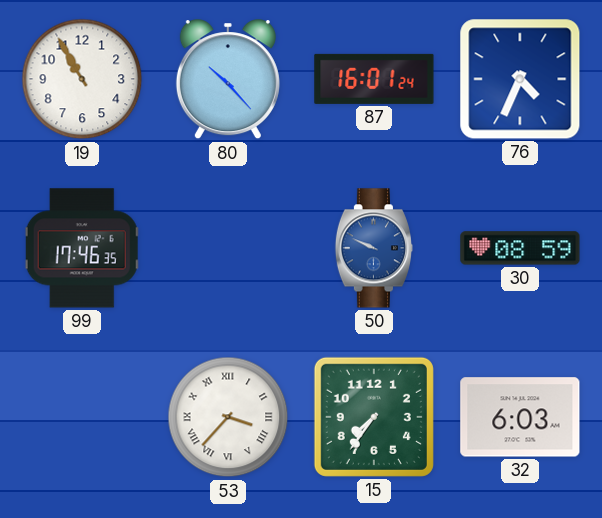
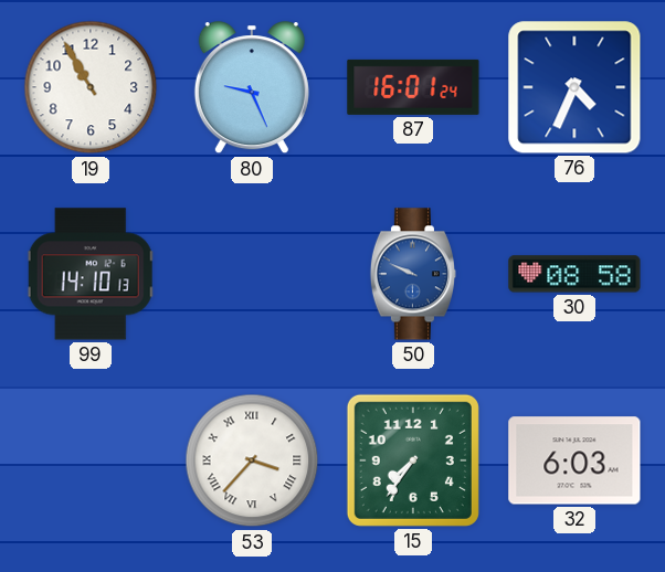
80: 10:23 -> 9:26
99: 17:46 -> 14:10
30: 08:59 -> 08:58
